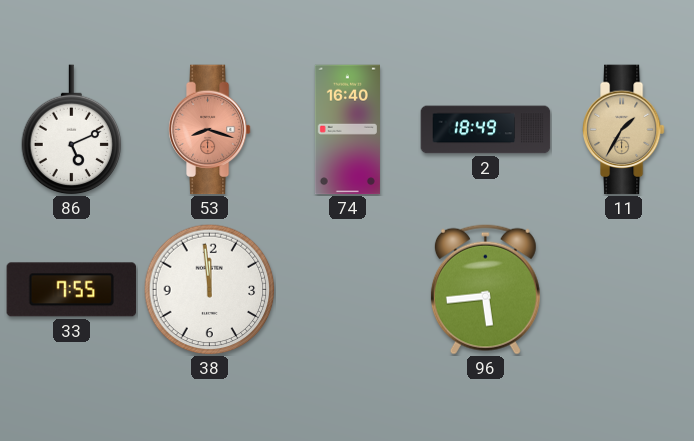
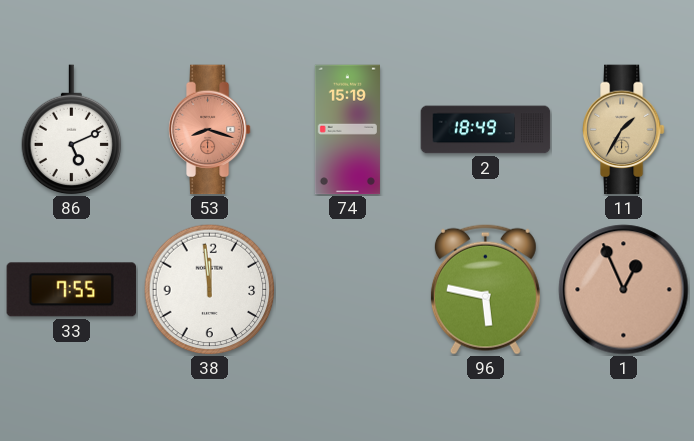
74: 16:40 -> 15:19
96: 5:44 -> 5:47
1: none -> 12:56
